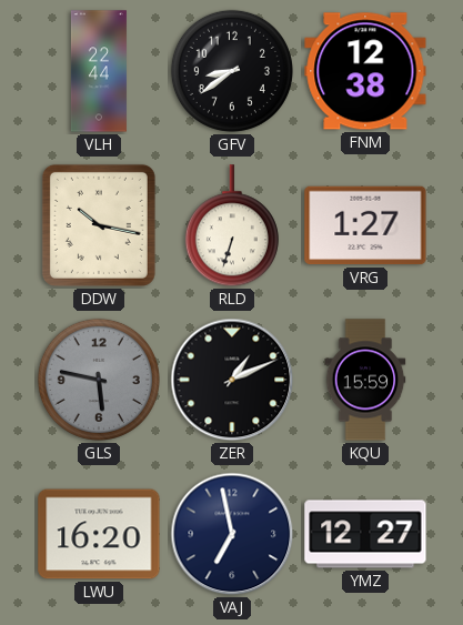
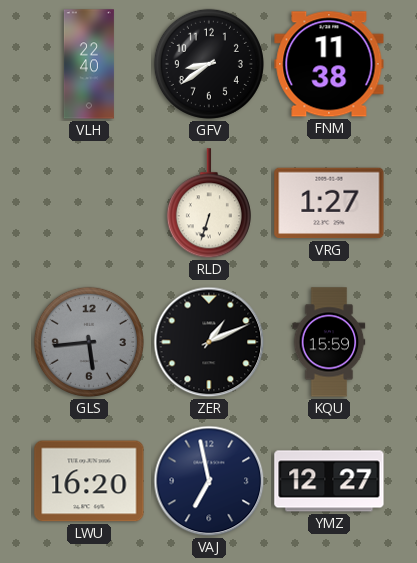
VLH: 22:44 -> 22:40
FNM: 12:38 -> 11:38
DDW: 10:17 -> none
GLS: 5:47 -> 5:44
